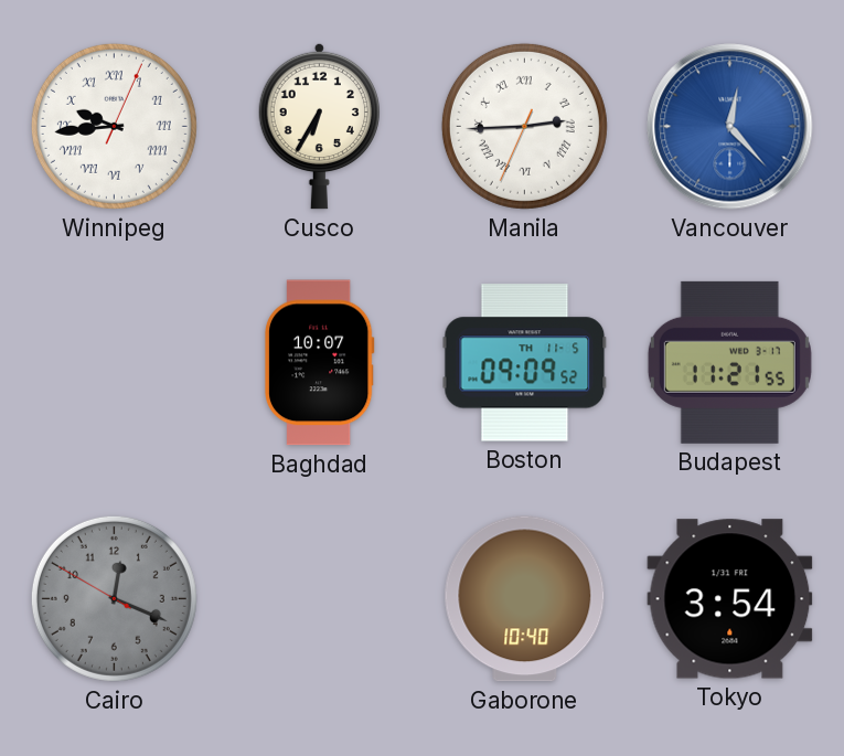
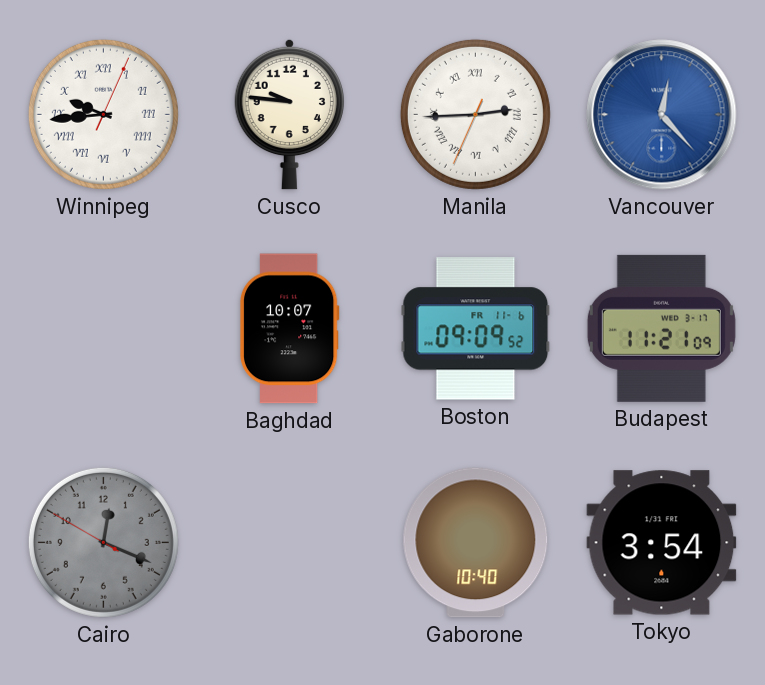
Cusco: 6:35 -> 9:46
Boston date: TH 11-5 -> FR 11-6
Budapest: 11:21:55 -> 11:21:09
